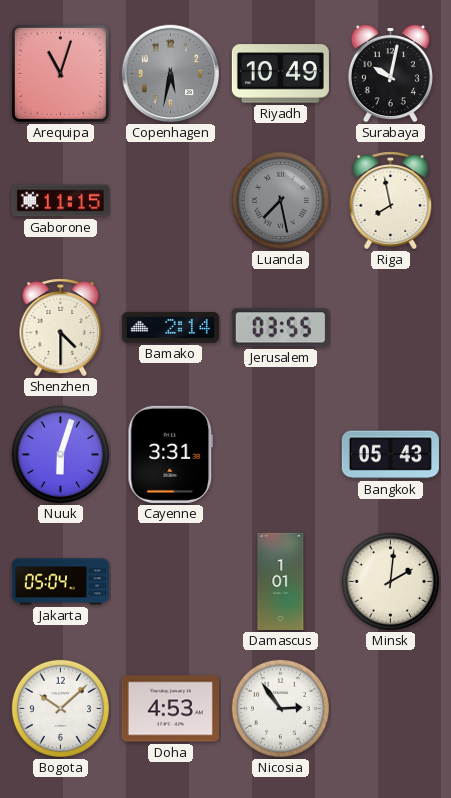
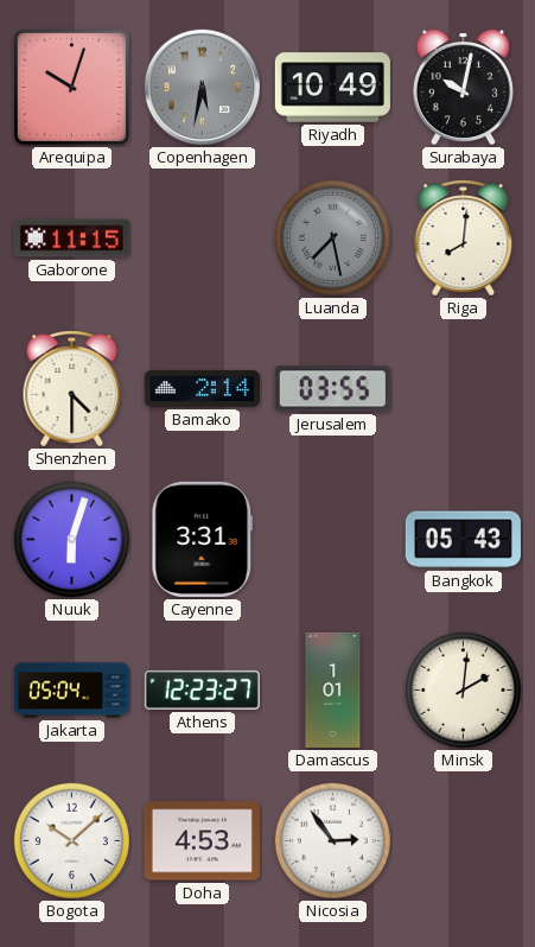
Arequipa: 11:03 -> 10:03
Riga: 7:58 -> 8:01
Athens: none -> 12:23
